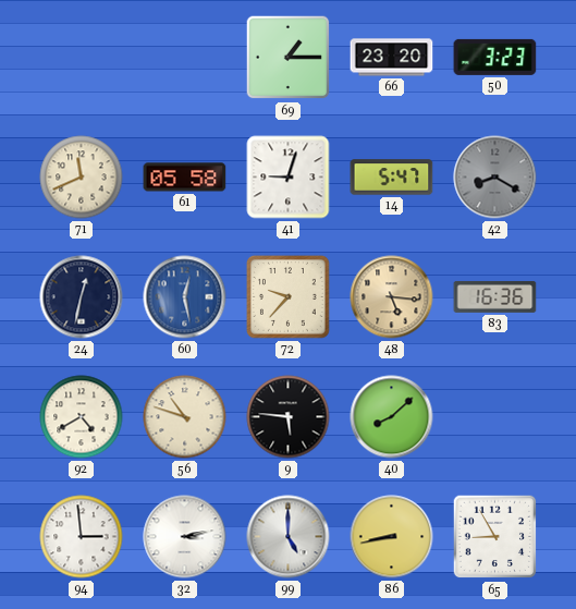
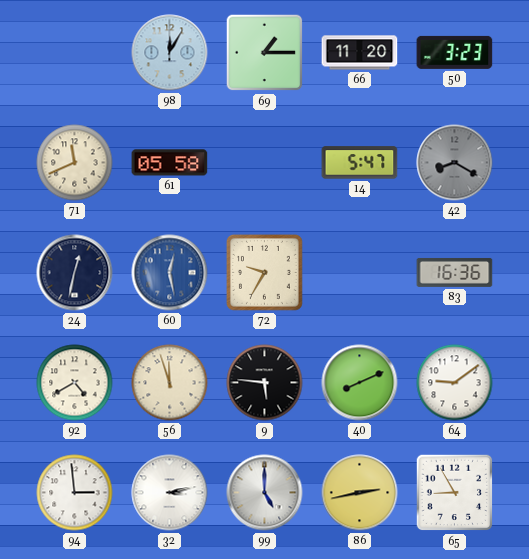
98: none -> 12:05
66: 23:20 -> 11:20
41: 9:03 -> none
72: 9:37 -> 9:35
48: 5:16 -> none
56: 10:48 -> 11:57
40: 8:08 -> 8:11
64: none -> 9:09
86: 8:43 -> 2:43
